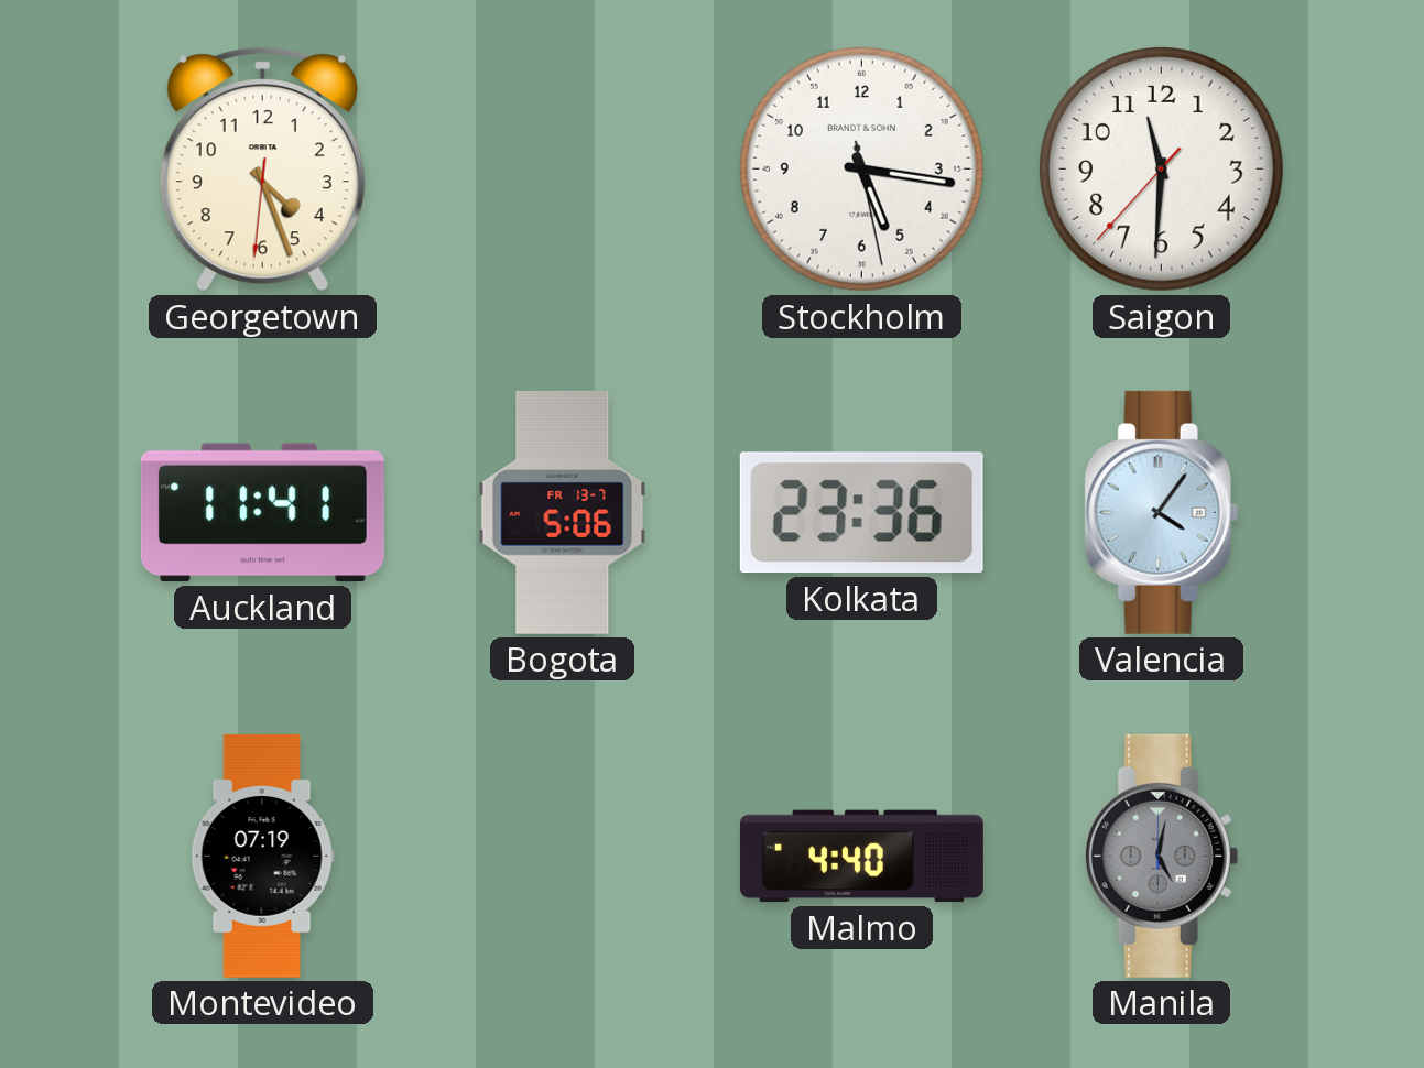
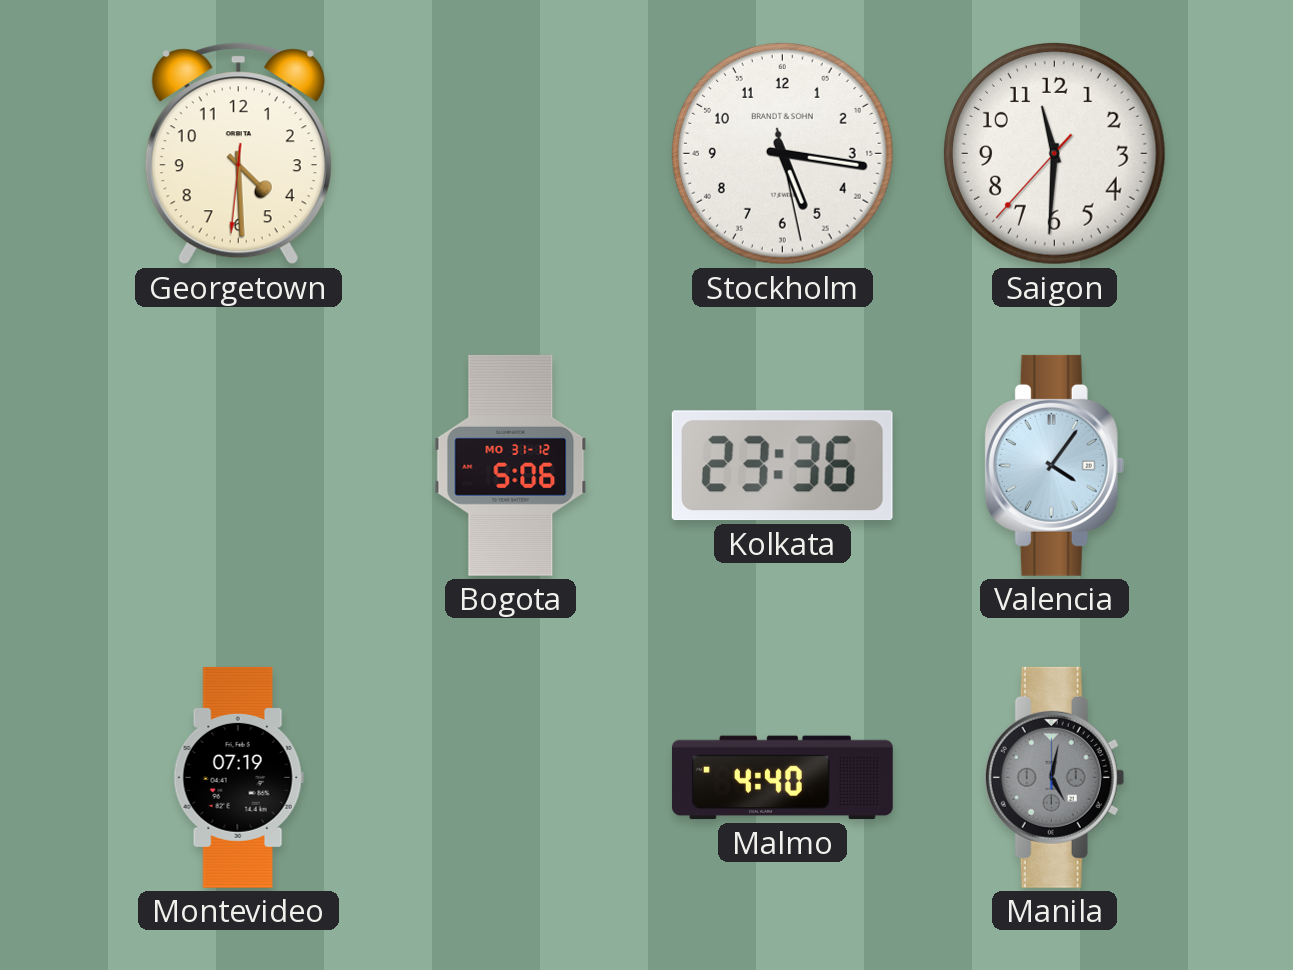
Georgetown: 4:26 -> 4:29
Auckland: 11:41 -> none
Bogota date: FR 13-7 -> MO 31-12
